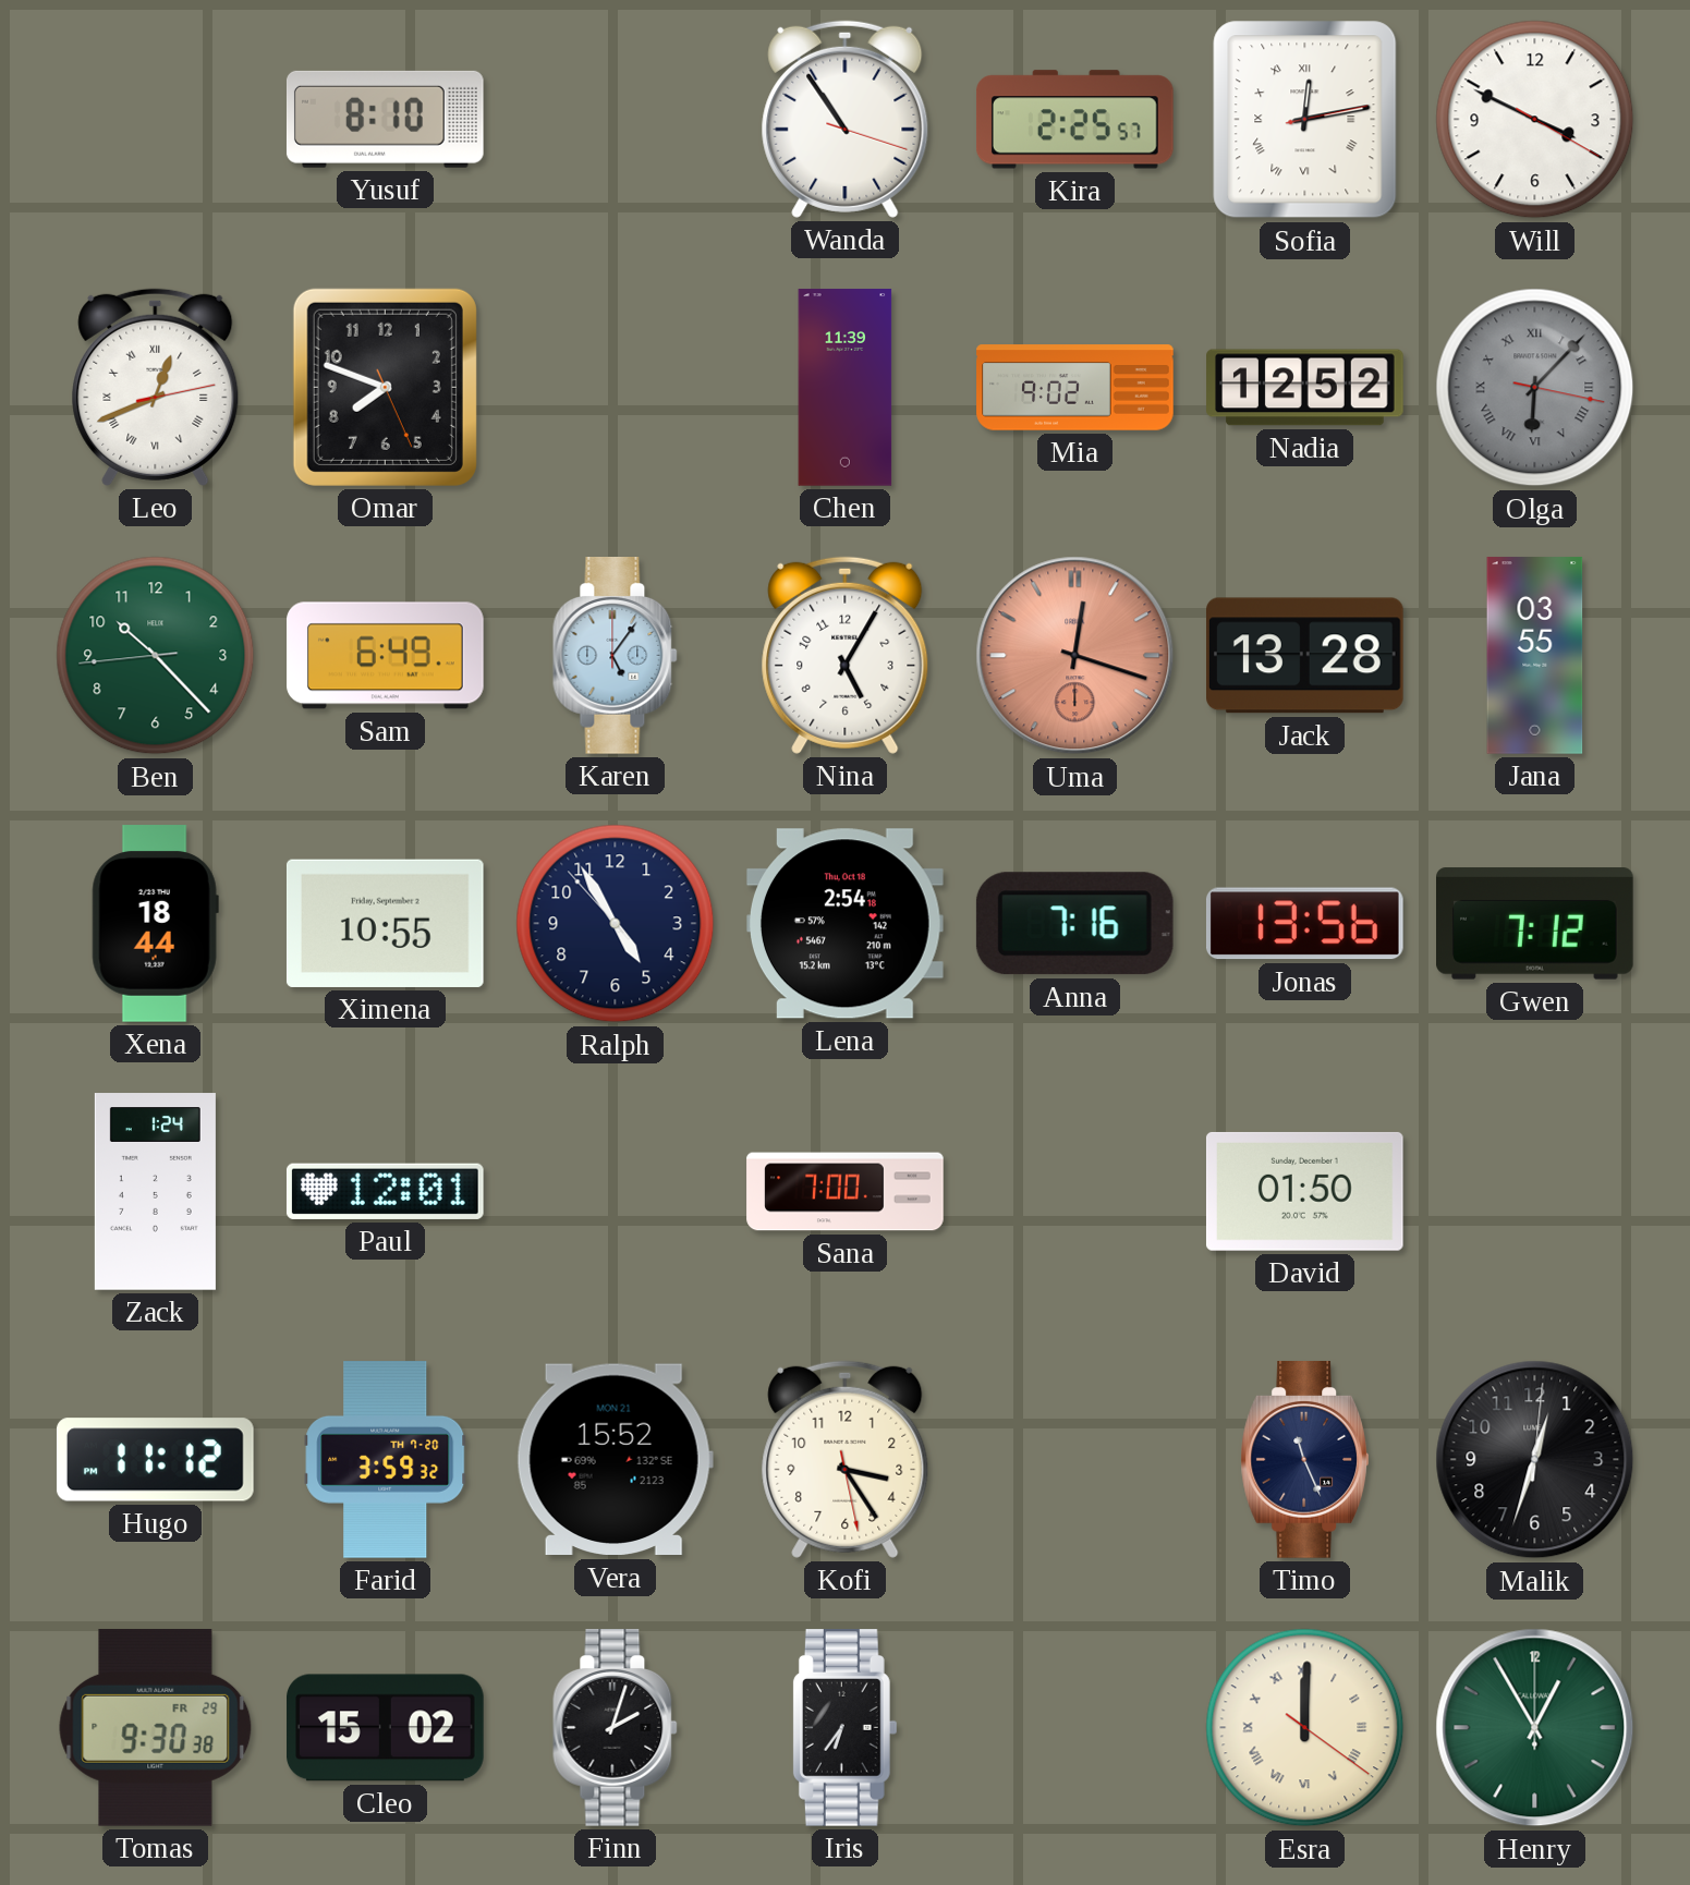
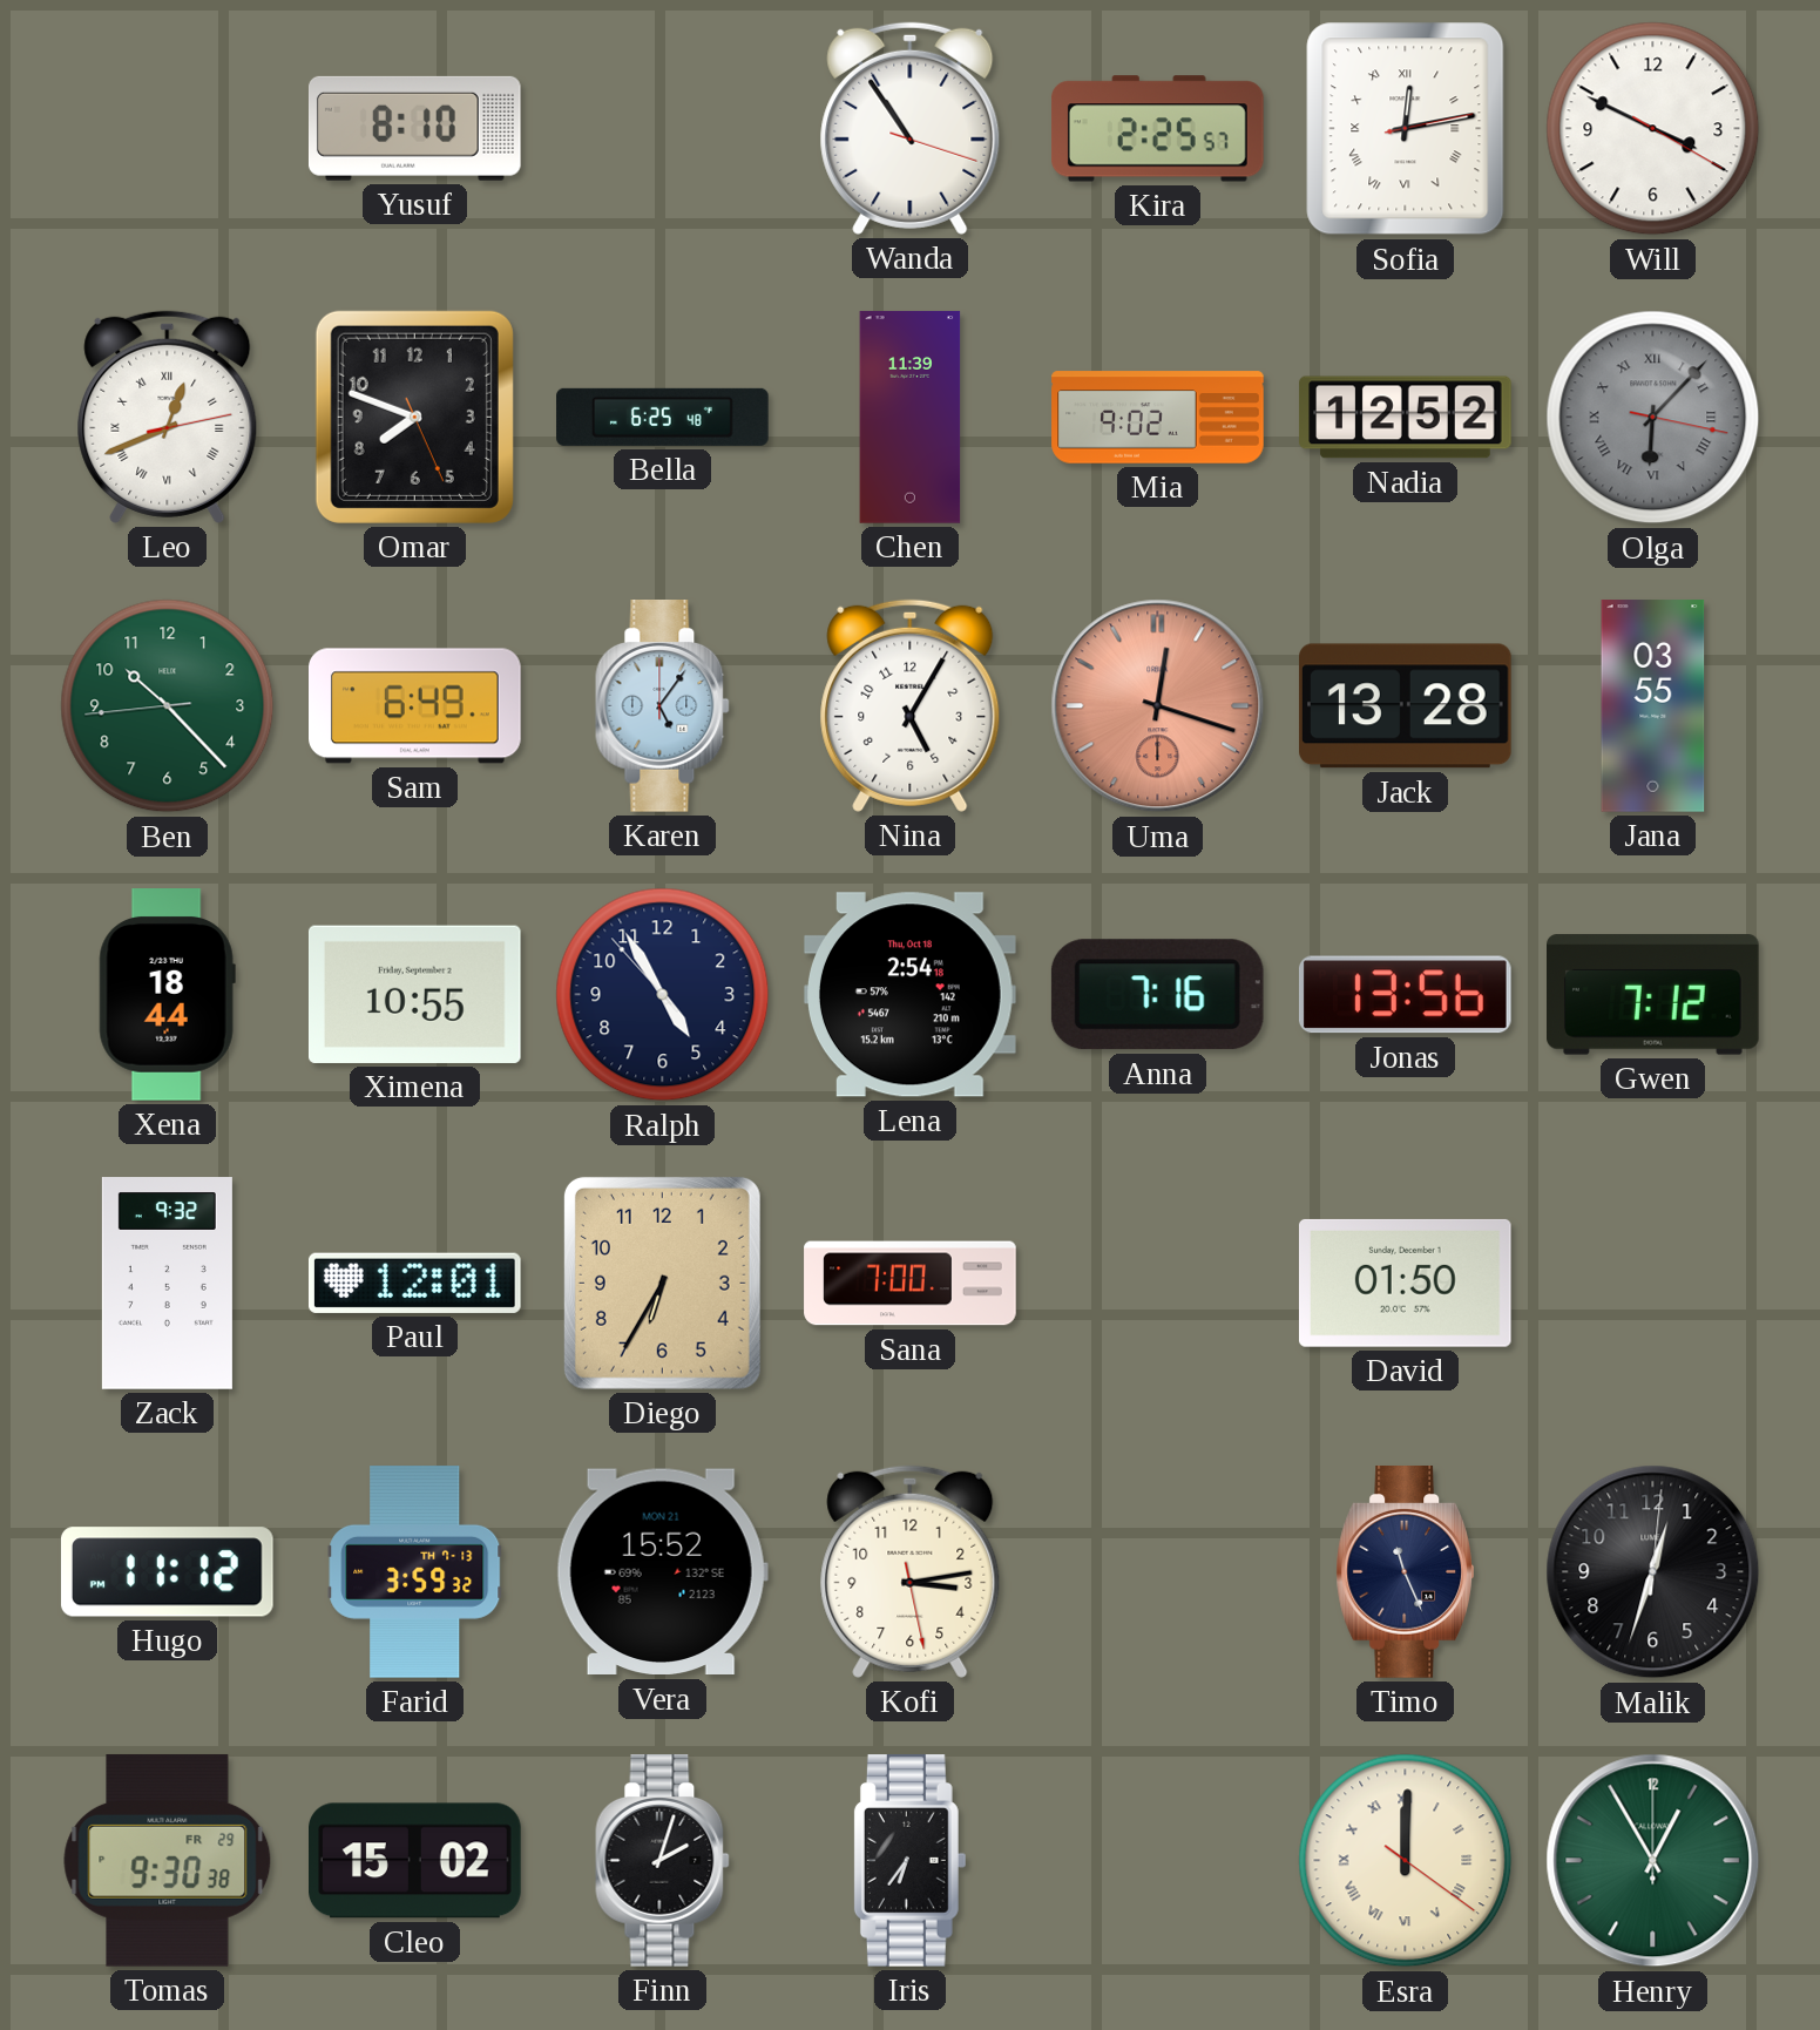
Bella: none -> 6:25
Zack: 1:24 -> 9:32
Diego: none -> 6:35
Farid date: TH 7-20 -> TH 7-13
Kofi: 3:24 -> 3:13
